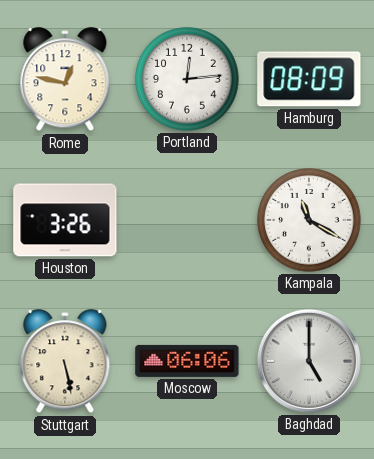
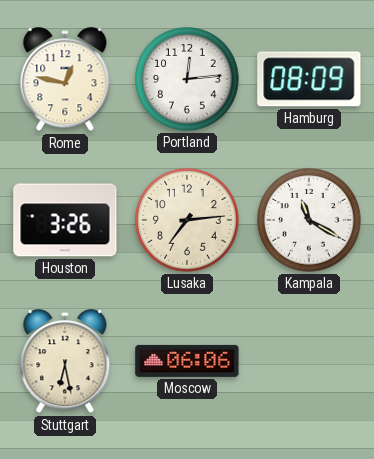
Lusaka: none -> 7:14
Stuttgart: 5:28 -> 6:28
Baghdad: 5:00 -> none
